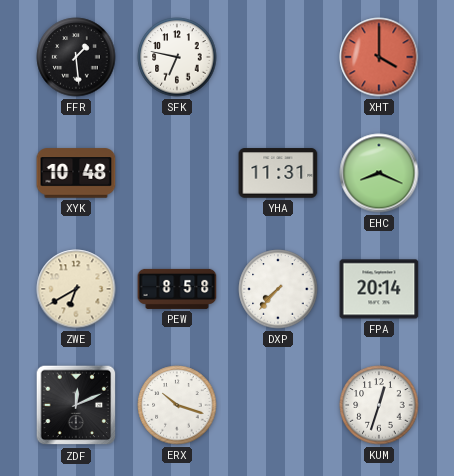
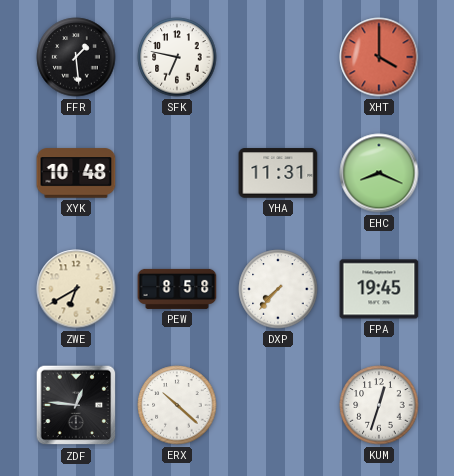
FPA: 20:14 -> 19:45
ZDF: 12:11 -> 12:46
ERX: 10:18 -> 10:22
